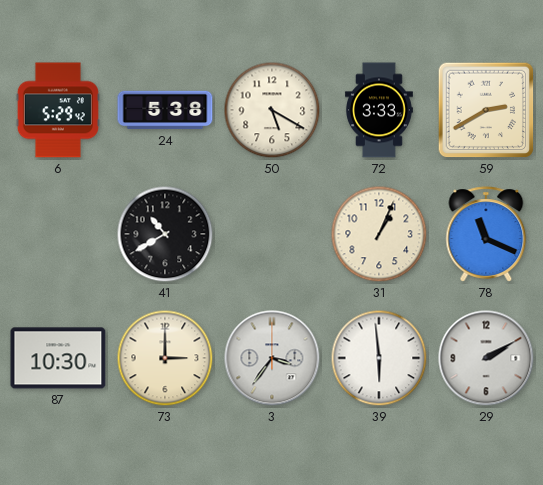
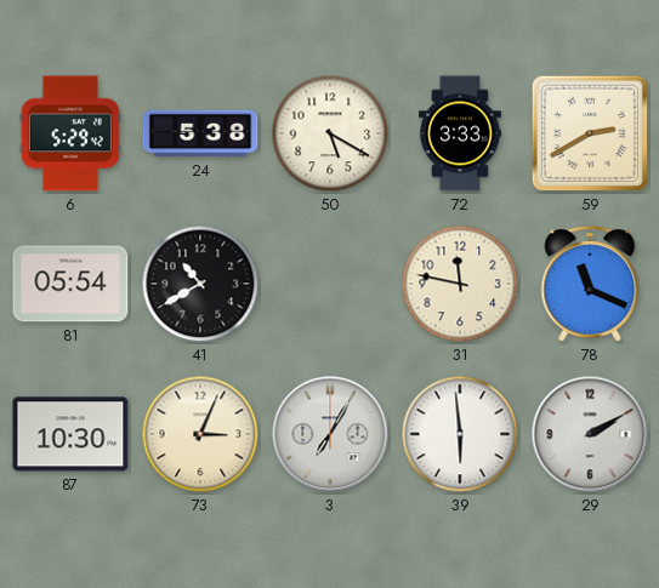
81: none -> 05:54
31: 1:04 -> 11:47
73: 3:00 -> 3:04
3: 3:36 -> 7:05
